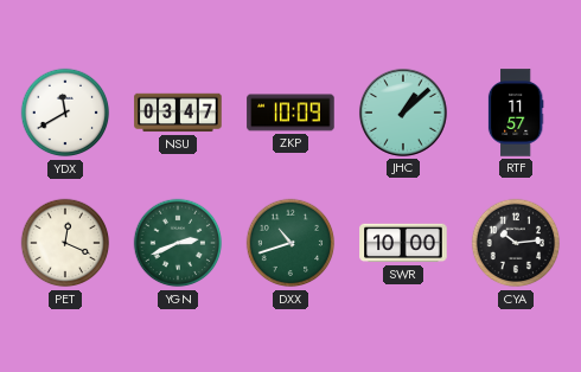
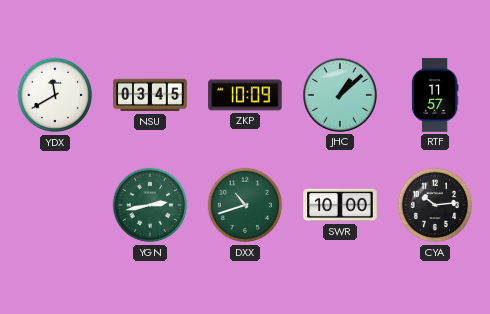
NSU: 03:47 -> 03:45
PET: 12:19 -> none
YGN: 2:41 -> 2:43
